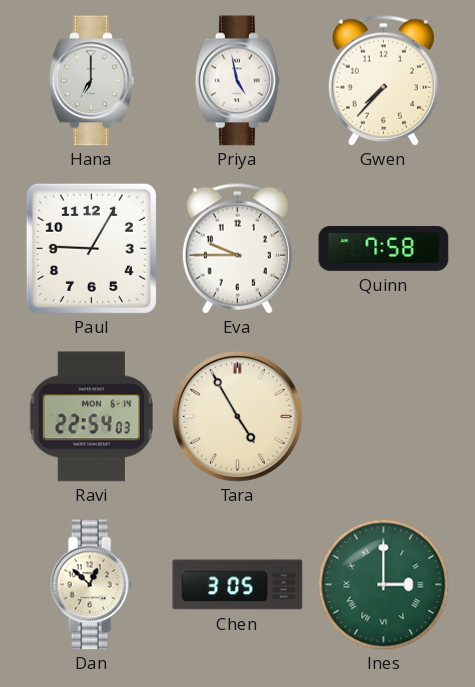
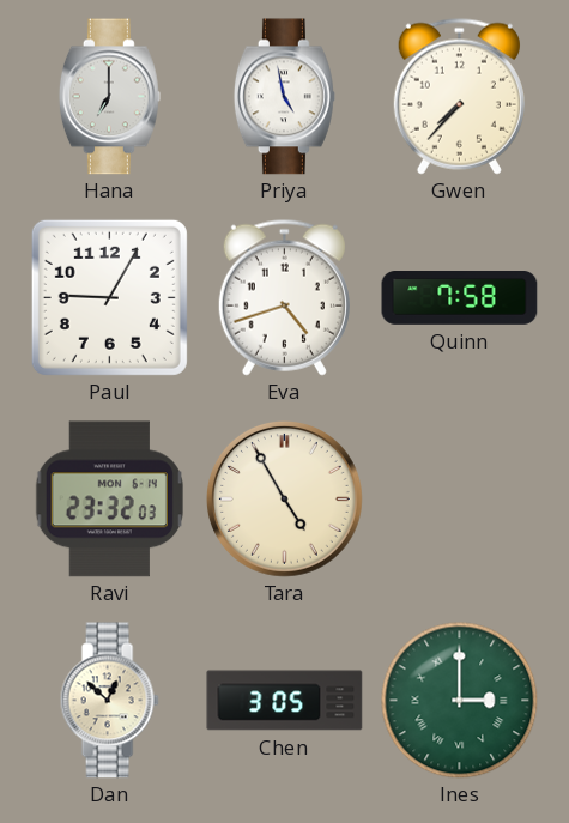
Eva: 9:45 -> 4:42
Ravi: 22:54 -> 23:32
